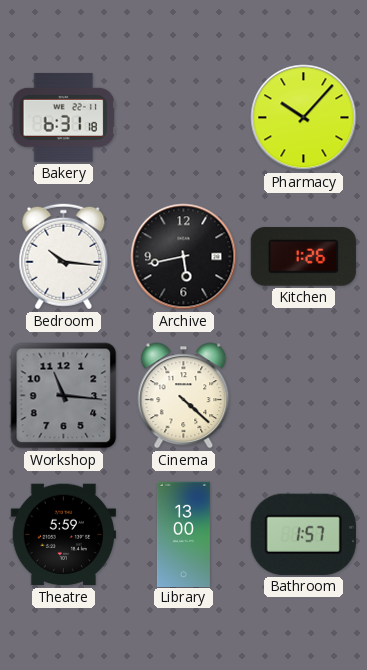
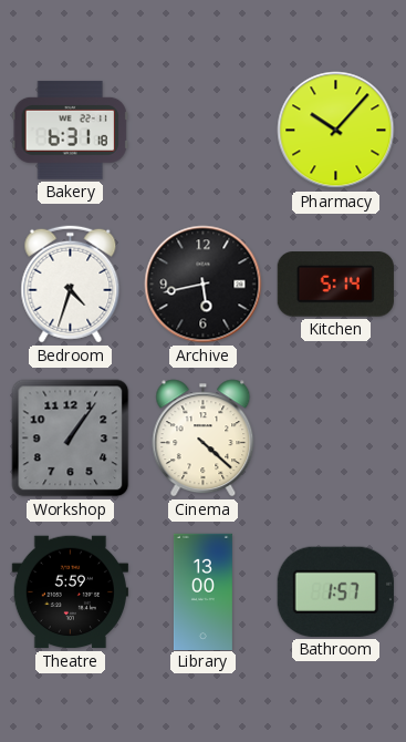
Bedroom: 10:16 -> 4:33
Kitchen: 1:26 -> 5:14
Workshop: 11:16 -> 1:06
